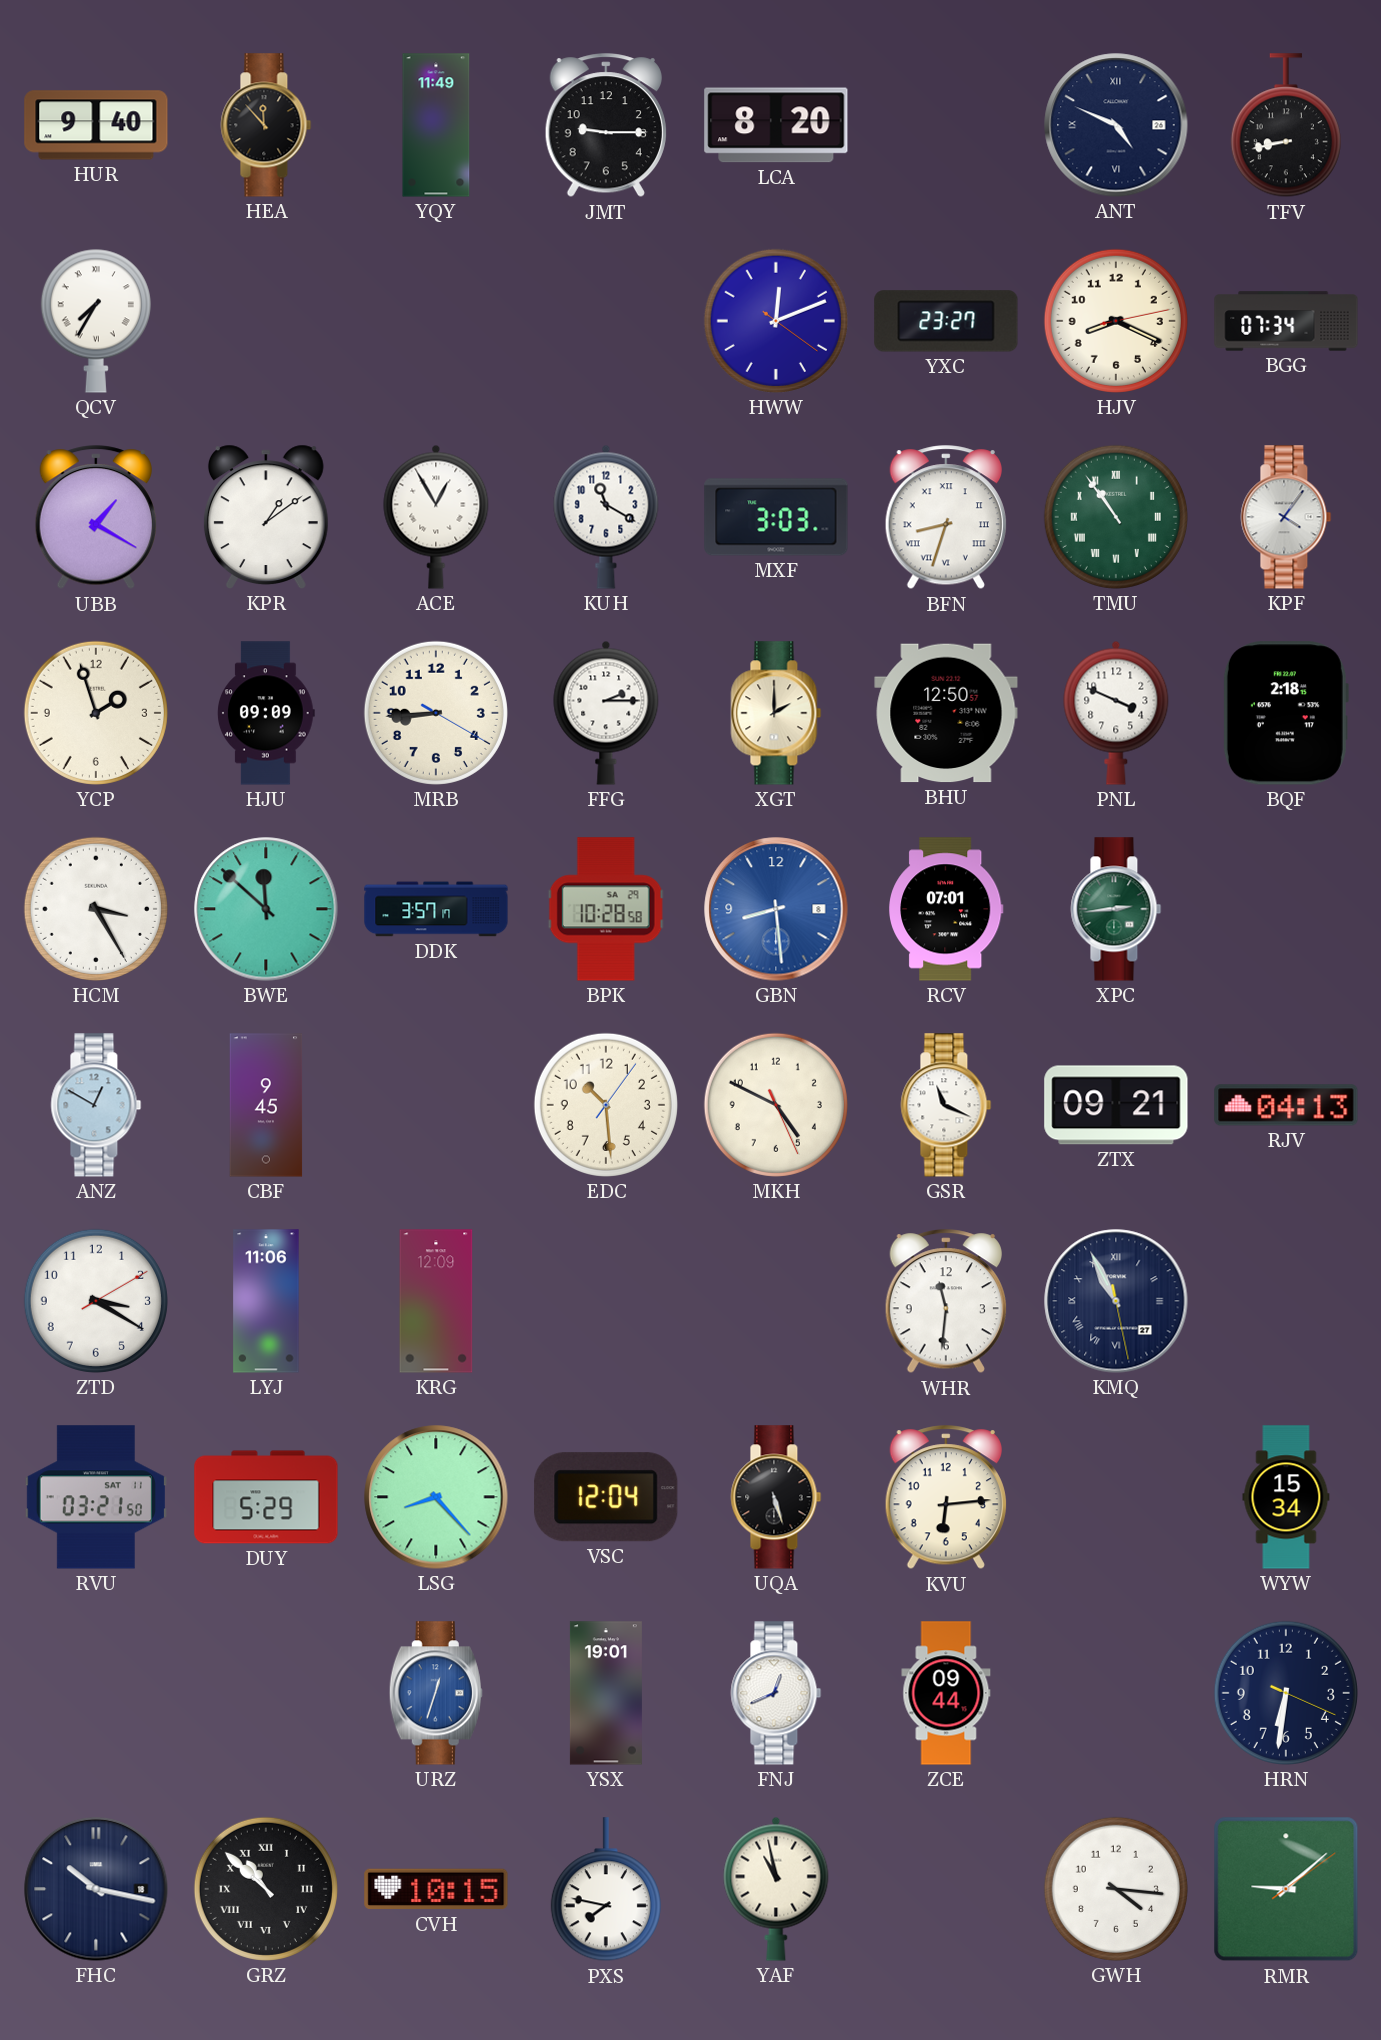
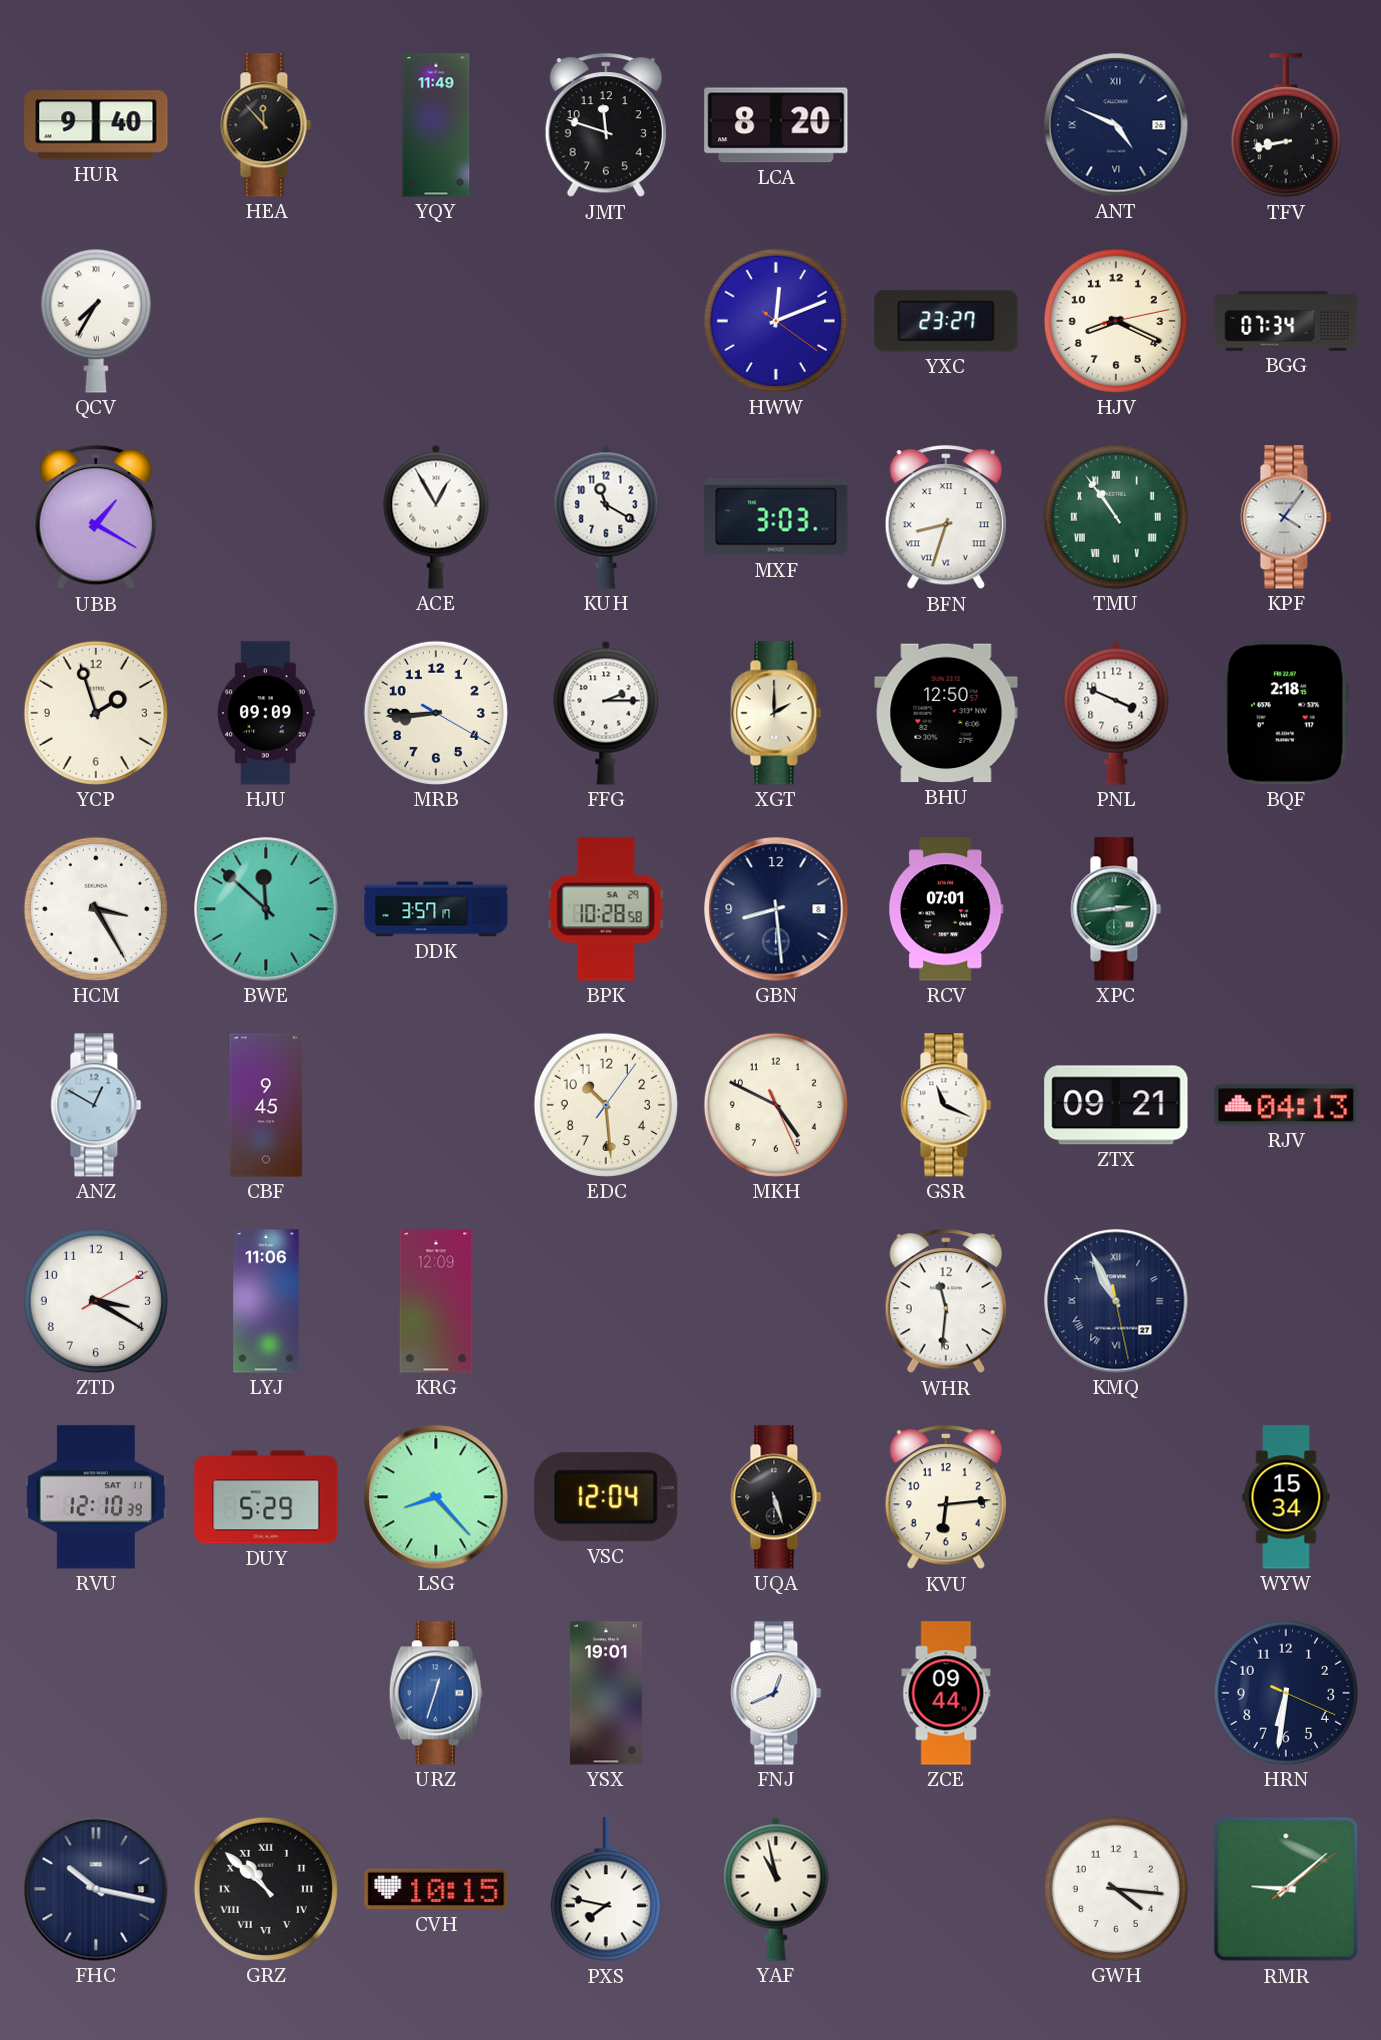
JMT: 9:15 -> 11:48
KPR: 1:09 -> none
GBN dial: blue -> navy
RVU: 03:21 -> 12:10
